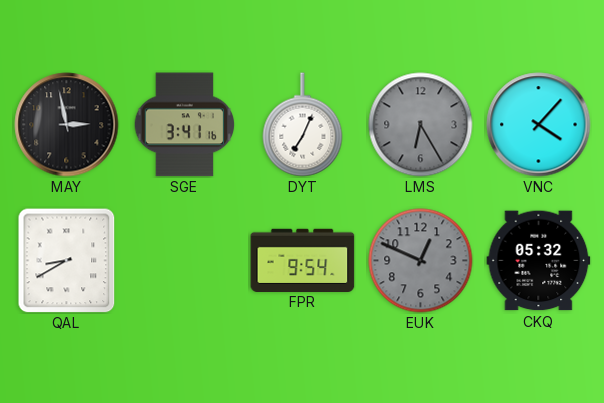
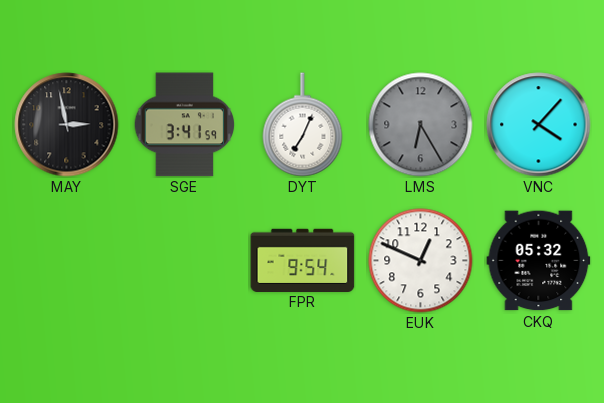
SGE: 3:41:16 -> 3:41:59
QAL: 8:40 -> none
EUK dial: grey -> white
